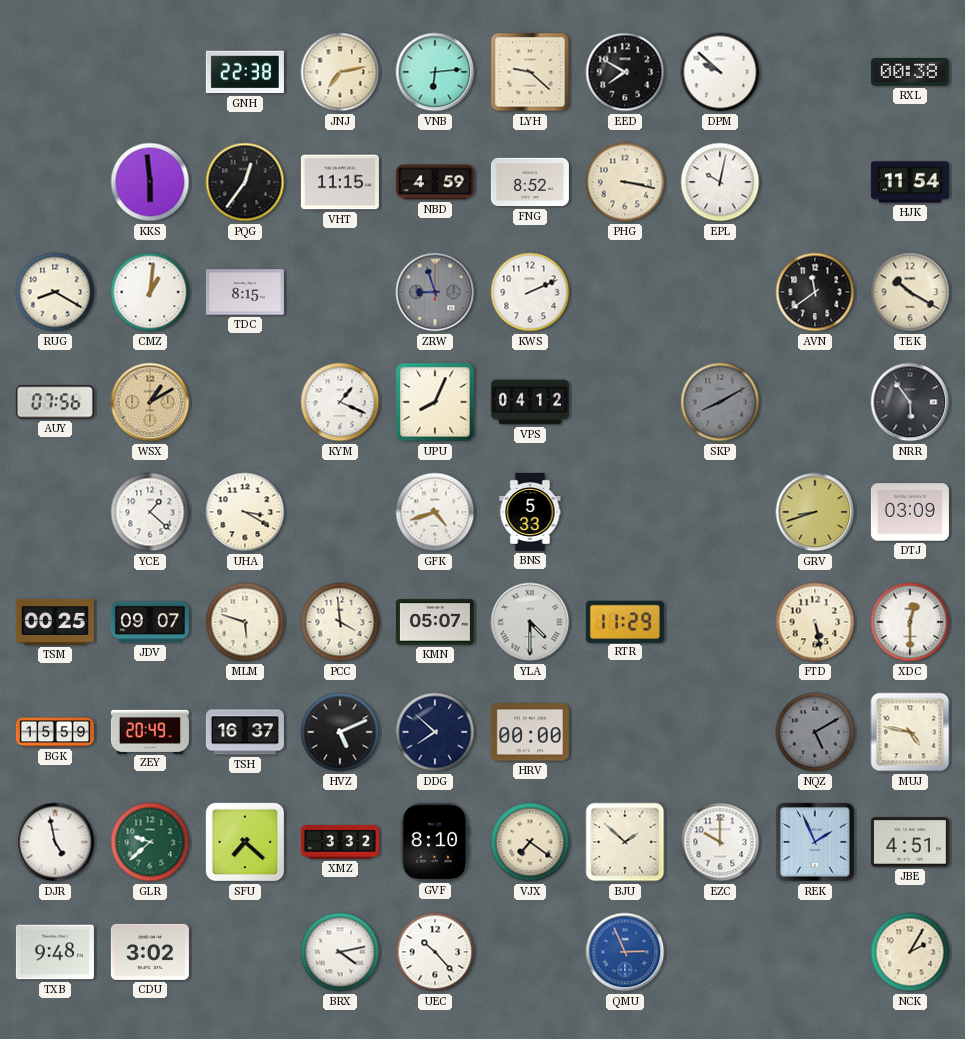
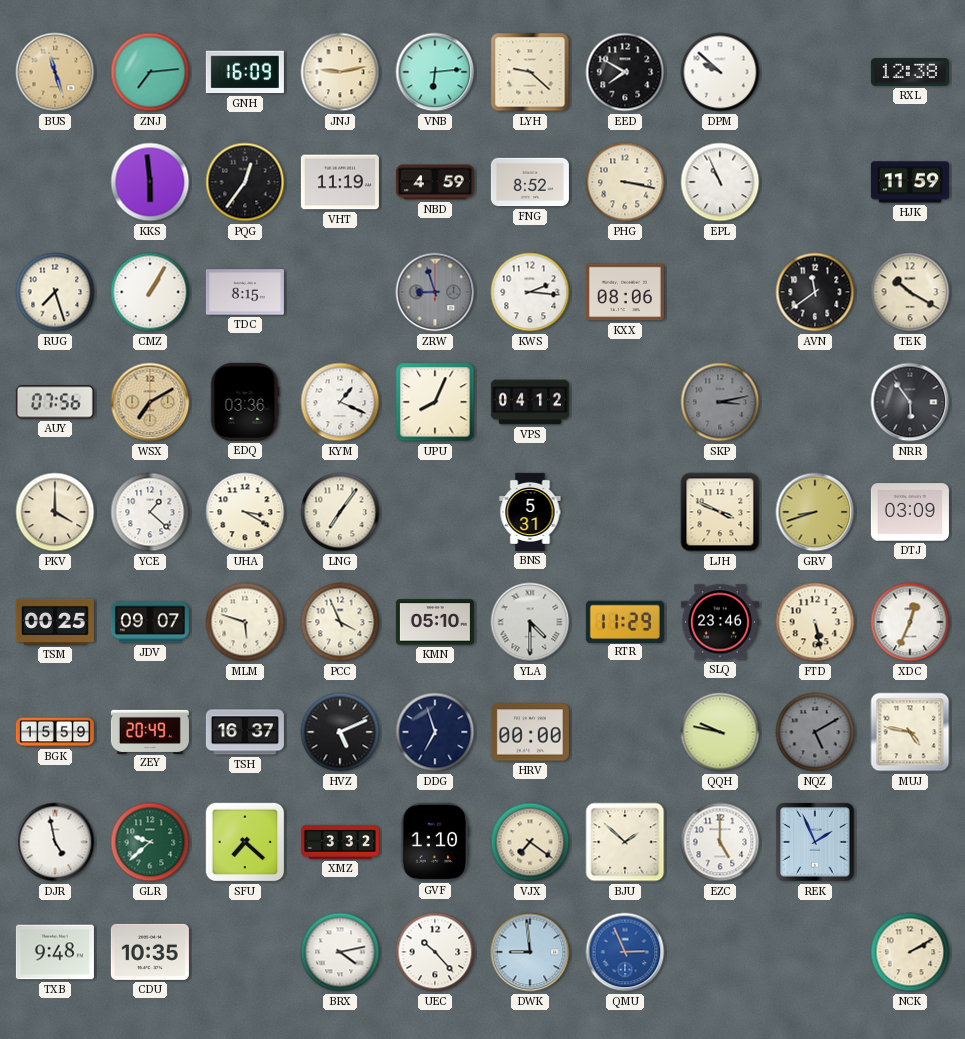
BUS: none -> 11:27
ZNJ: none -> 7:14
GNH: 22:38 -> 16:09
JNJ: 7:13 -> 9:13
RXL: 00:38 -> 12:38
VHT: 11:15 -> 11:19
EPL: 10:02 -> 10:56
HJK: 11:54 -> 11:59
RUG: 8:20 -> 7:27
CMZ: 1:01 -> 1:05
KWS: 2:11 -> 2:16
KXX: none -> 08:06
WSX: 1:10 -> 7:10
EDQ: none -> 03:36
SKP: 8:10 -> 3:13
PKV: none -> 4:00
LNG: none -> 7:06
GFK: 4:42 -> none
BNS: 5:33 -> 5:31
LJH: none -> 3:49
PCC: 3:59 -> 3:56
KMN: 05:07 -> 05:10
SLQ: none -> 23:46
XDC: 12:30 -> 12:34
DDG: 7:52 -> 6:57
QQH: none -> 9:47
GVF: 8:10 -> 1:10
EZC: 10:00 -> 5:00
JBE: 4:51 -> none
CDU: 3:02 -> 10:35
DWK: none -> 8:59
NCK: 2:05 -> 2:10
